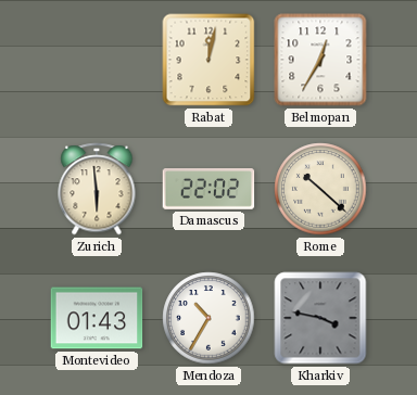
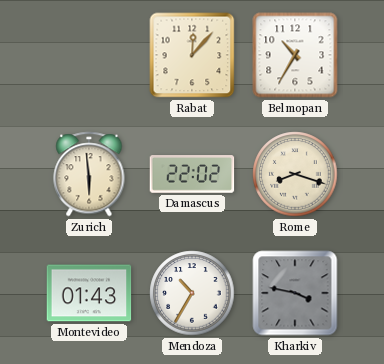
Rabat: 12:02 -> 12:07
Belmopan: 12:35 -> 10:35
Rome: 10:22 -> 8:18
